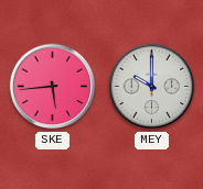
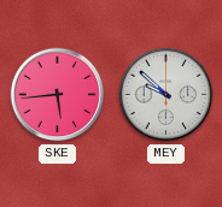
MEY: 10:00 -> 9:52
